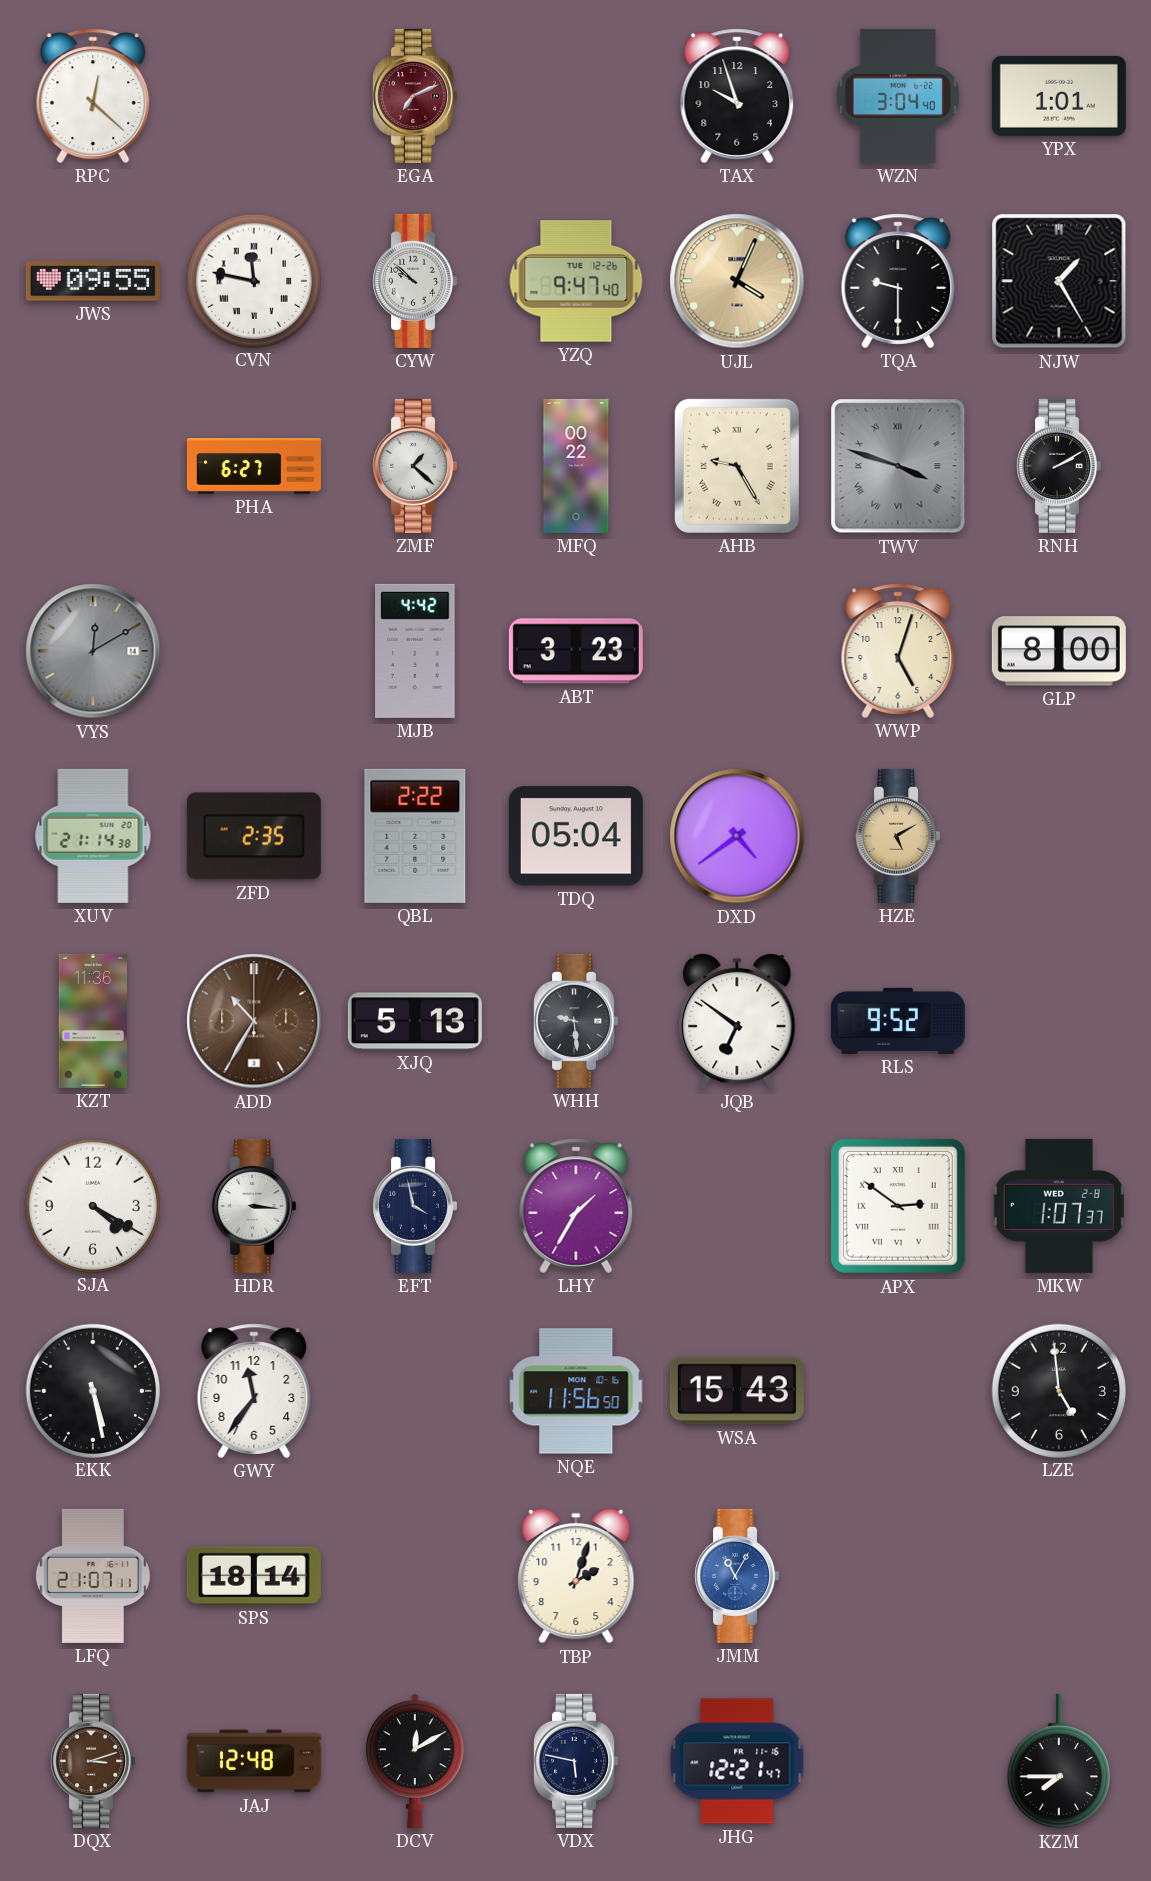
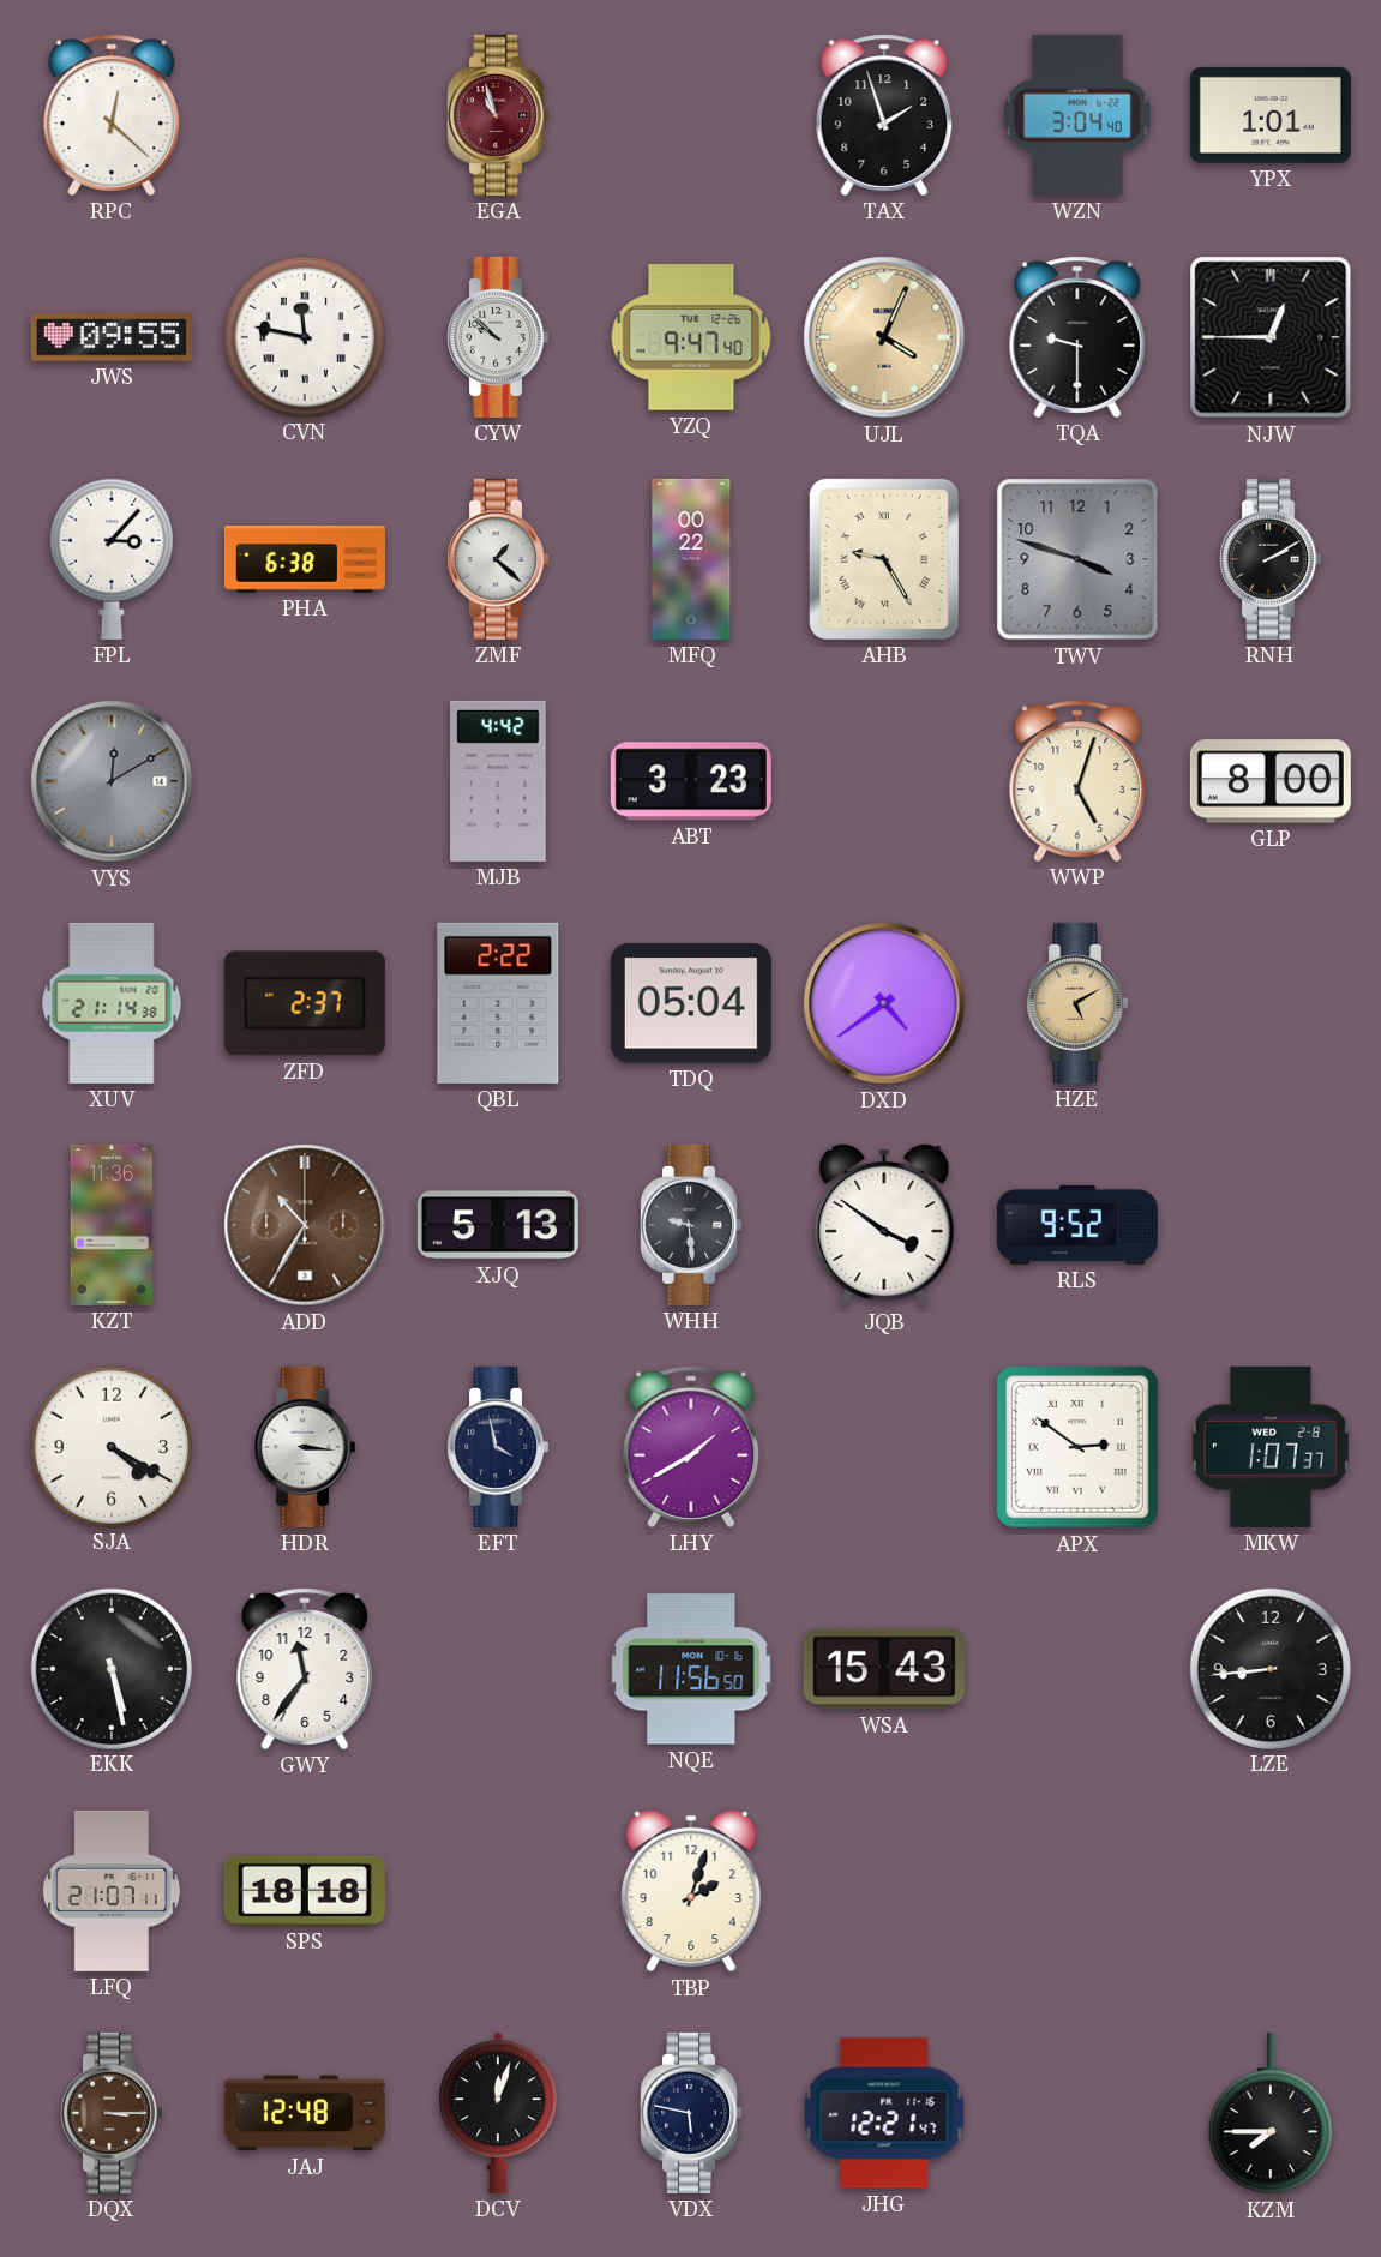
EGA: 7:11 -> 10:57
TAX: 9:57 -> 1:57
NJW: 1:25 -> 12:45
FPL: none -> 3:07
PHA: 6:27 -> 6:38
TWV numerals: Roman -> Arabic
ZFD: 2:35 -> 2:37
JQB: 6:51 -> 3:51
LHY: 1:35 -> 1:40
LZE: 4:59 -> 8:44
SPS: 18:14 -> 18:18
JMM: 11:05 -> none
DQX: 3:12 -> 3:15
DCV: 12:10 -> 12:03
